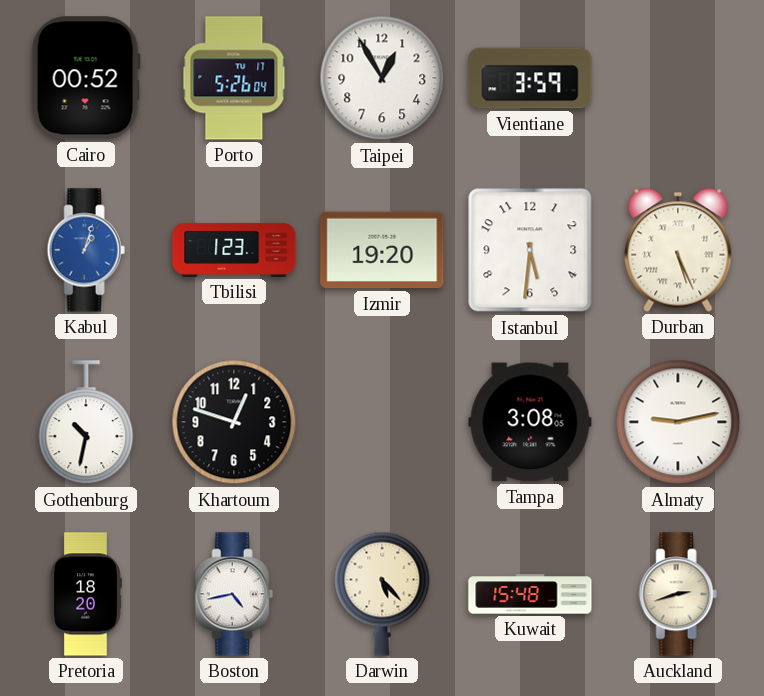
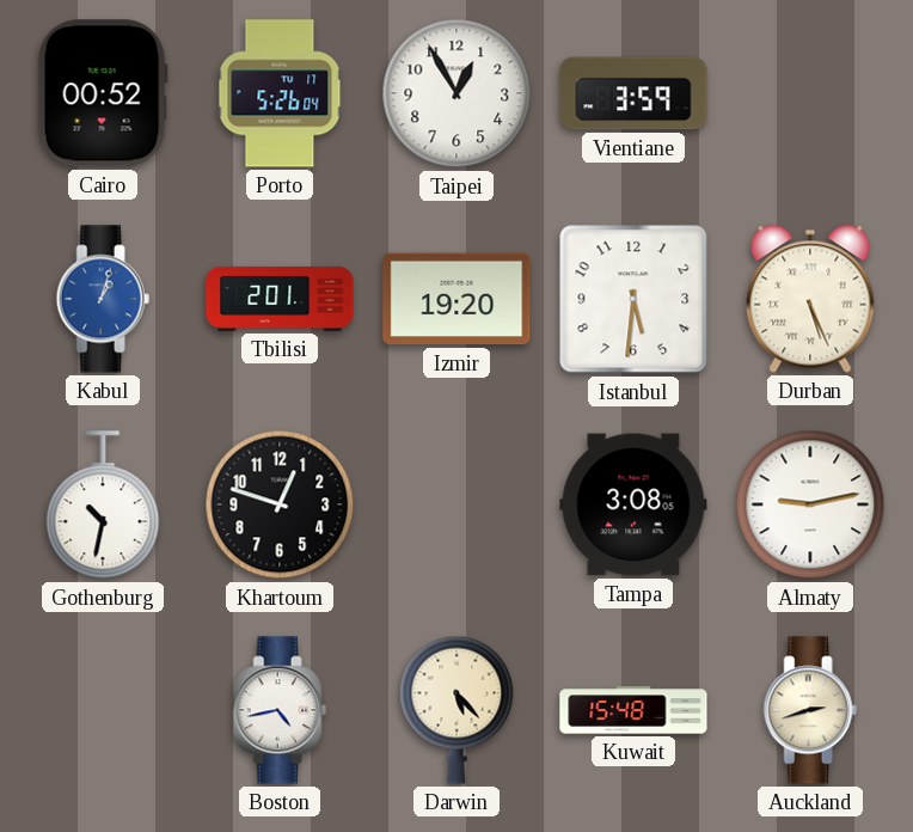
Tbilisi: 1:23 -> 2:01
Pretoria: 18:20 -> none
